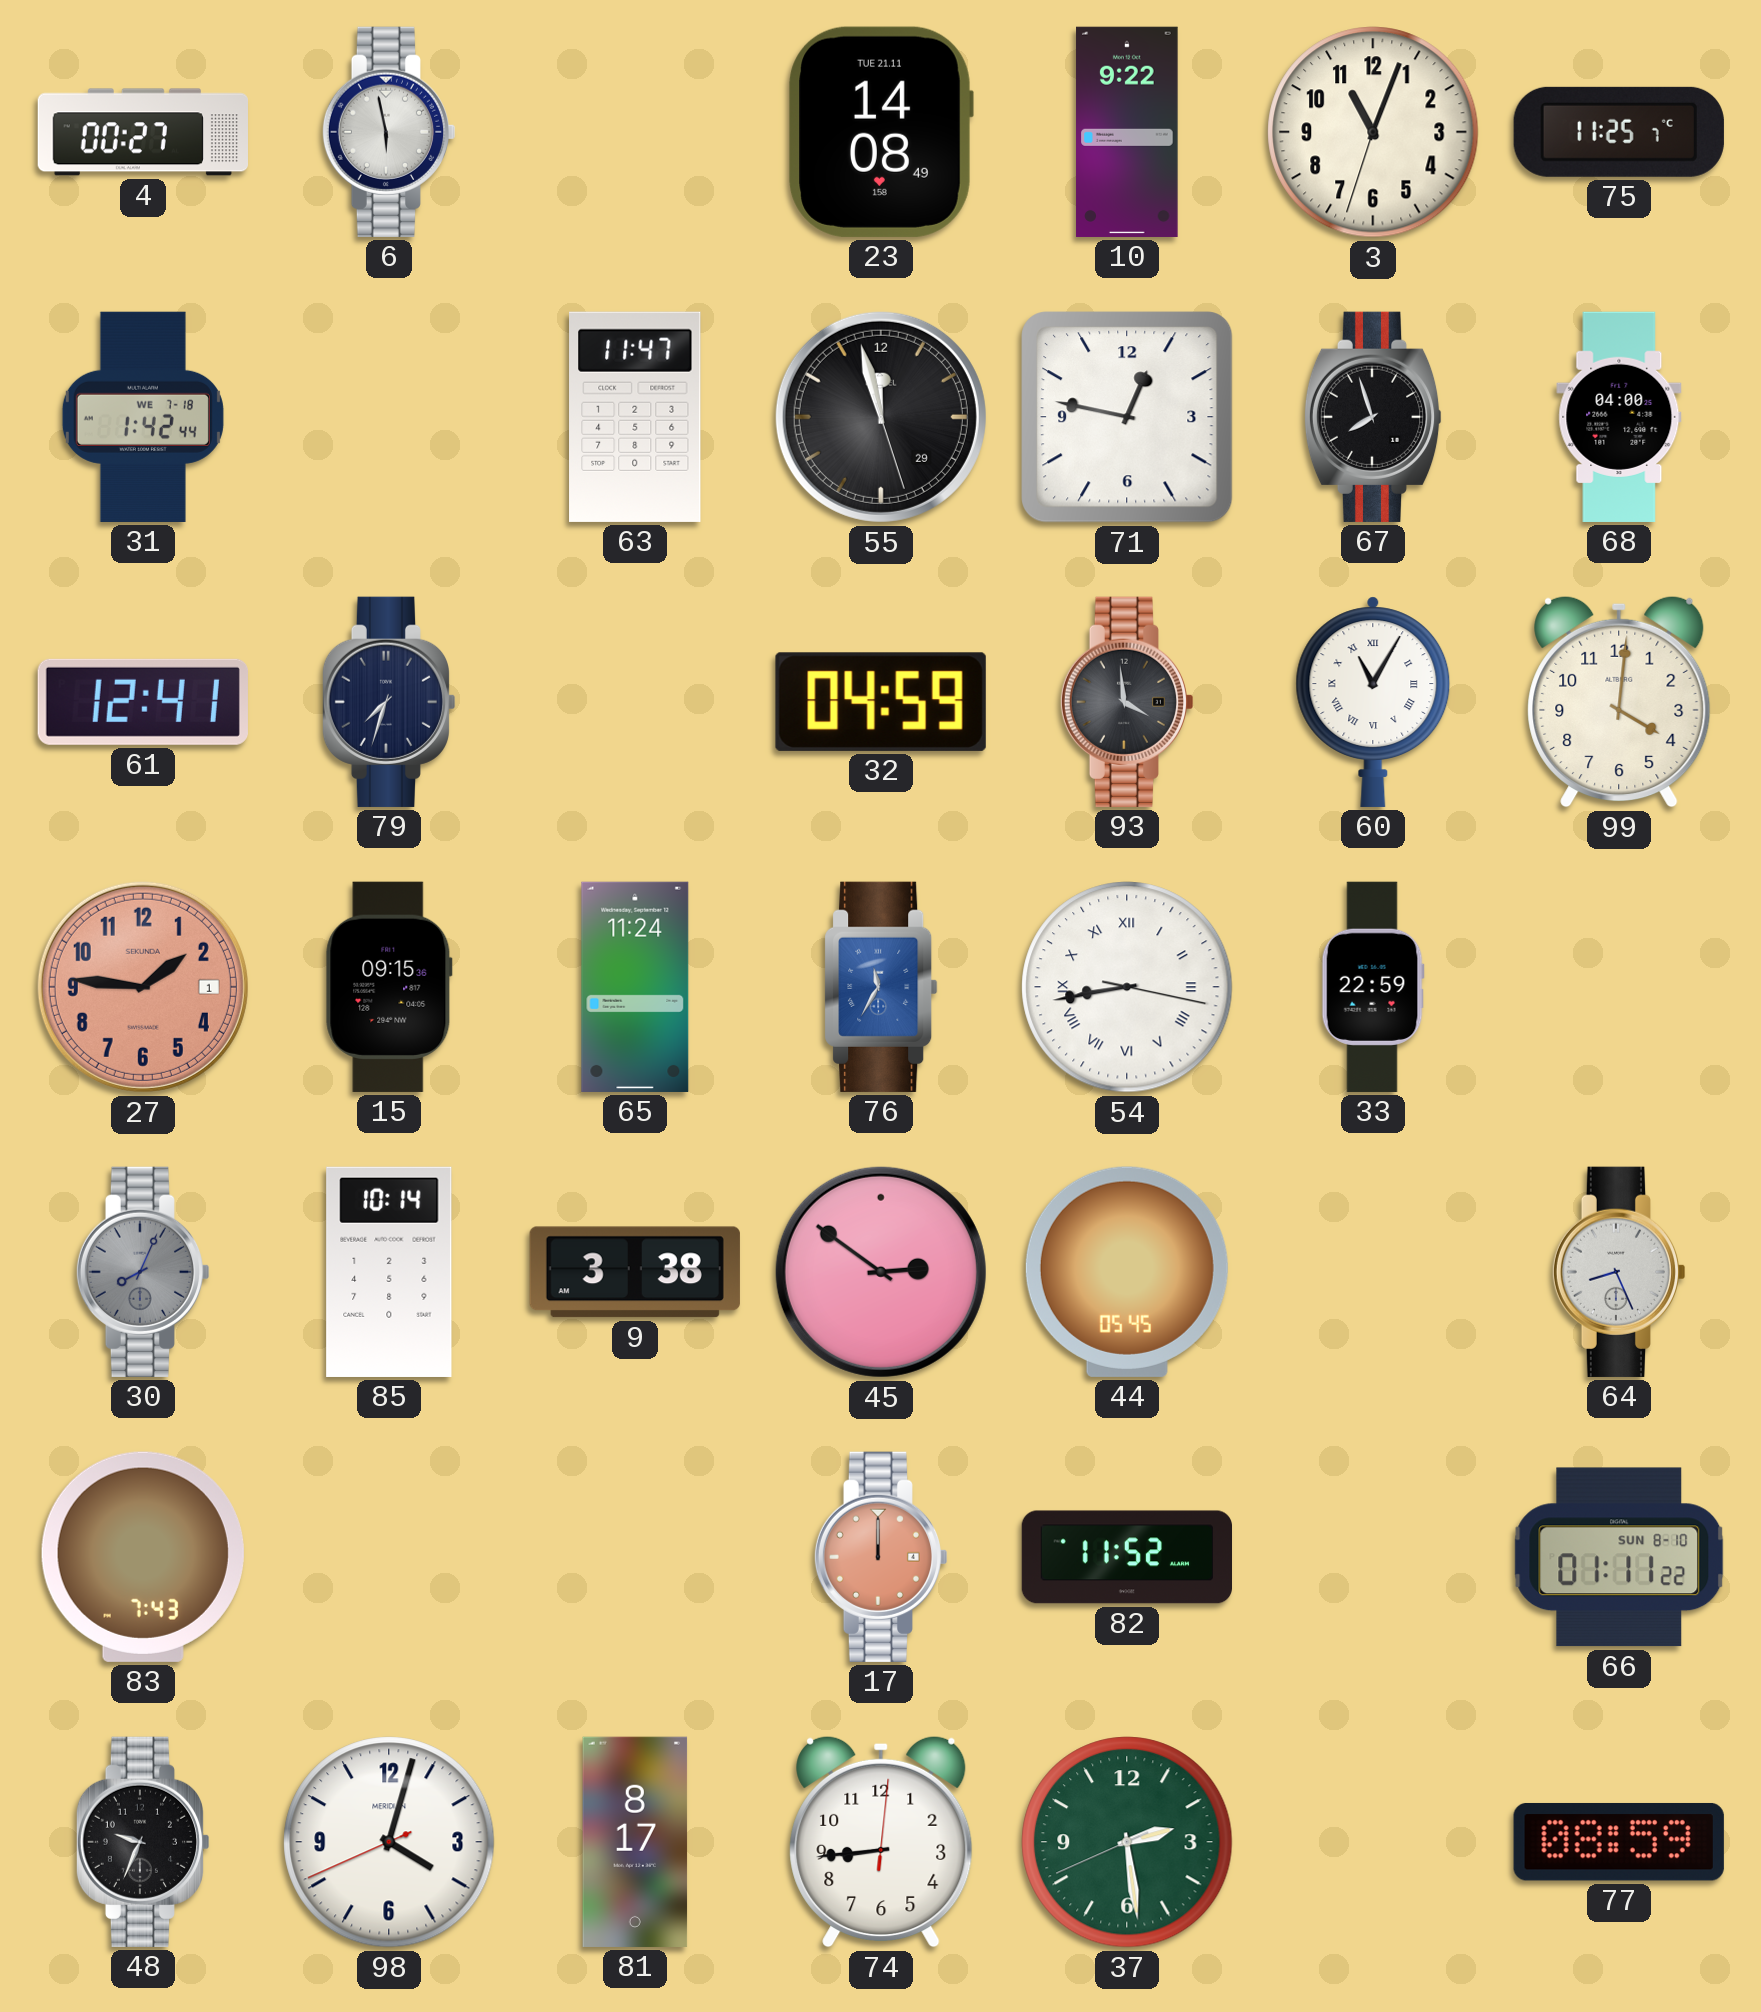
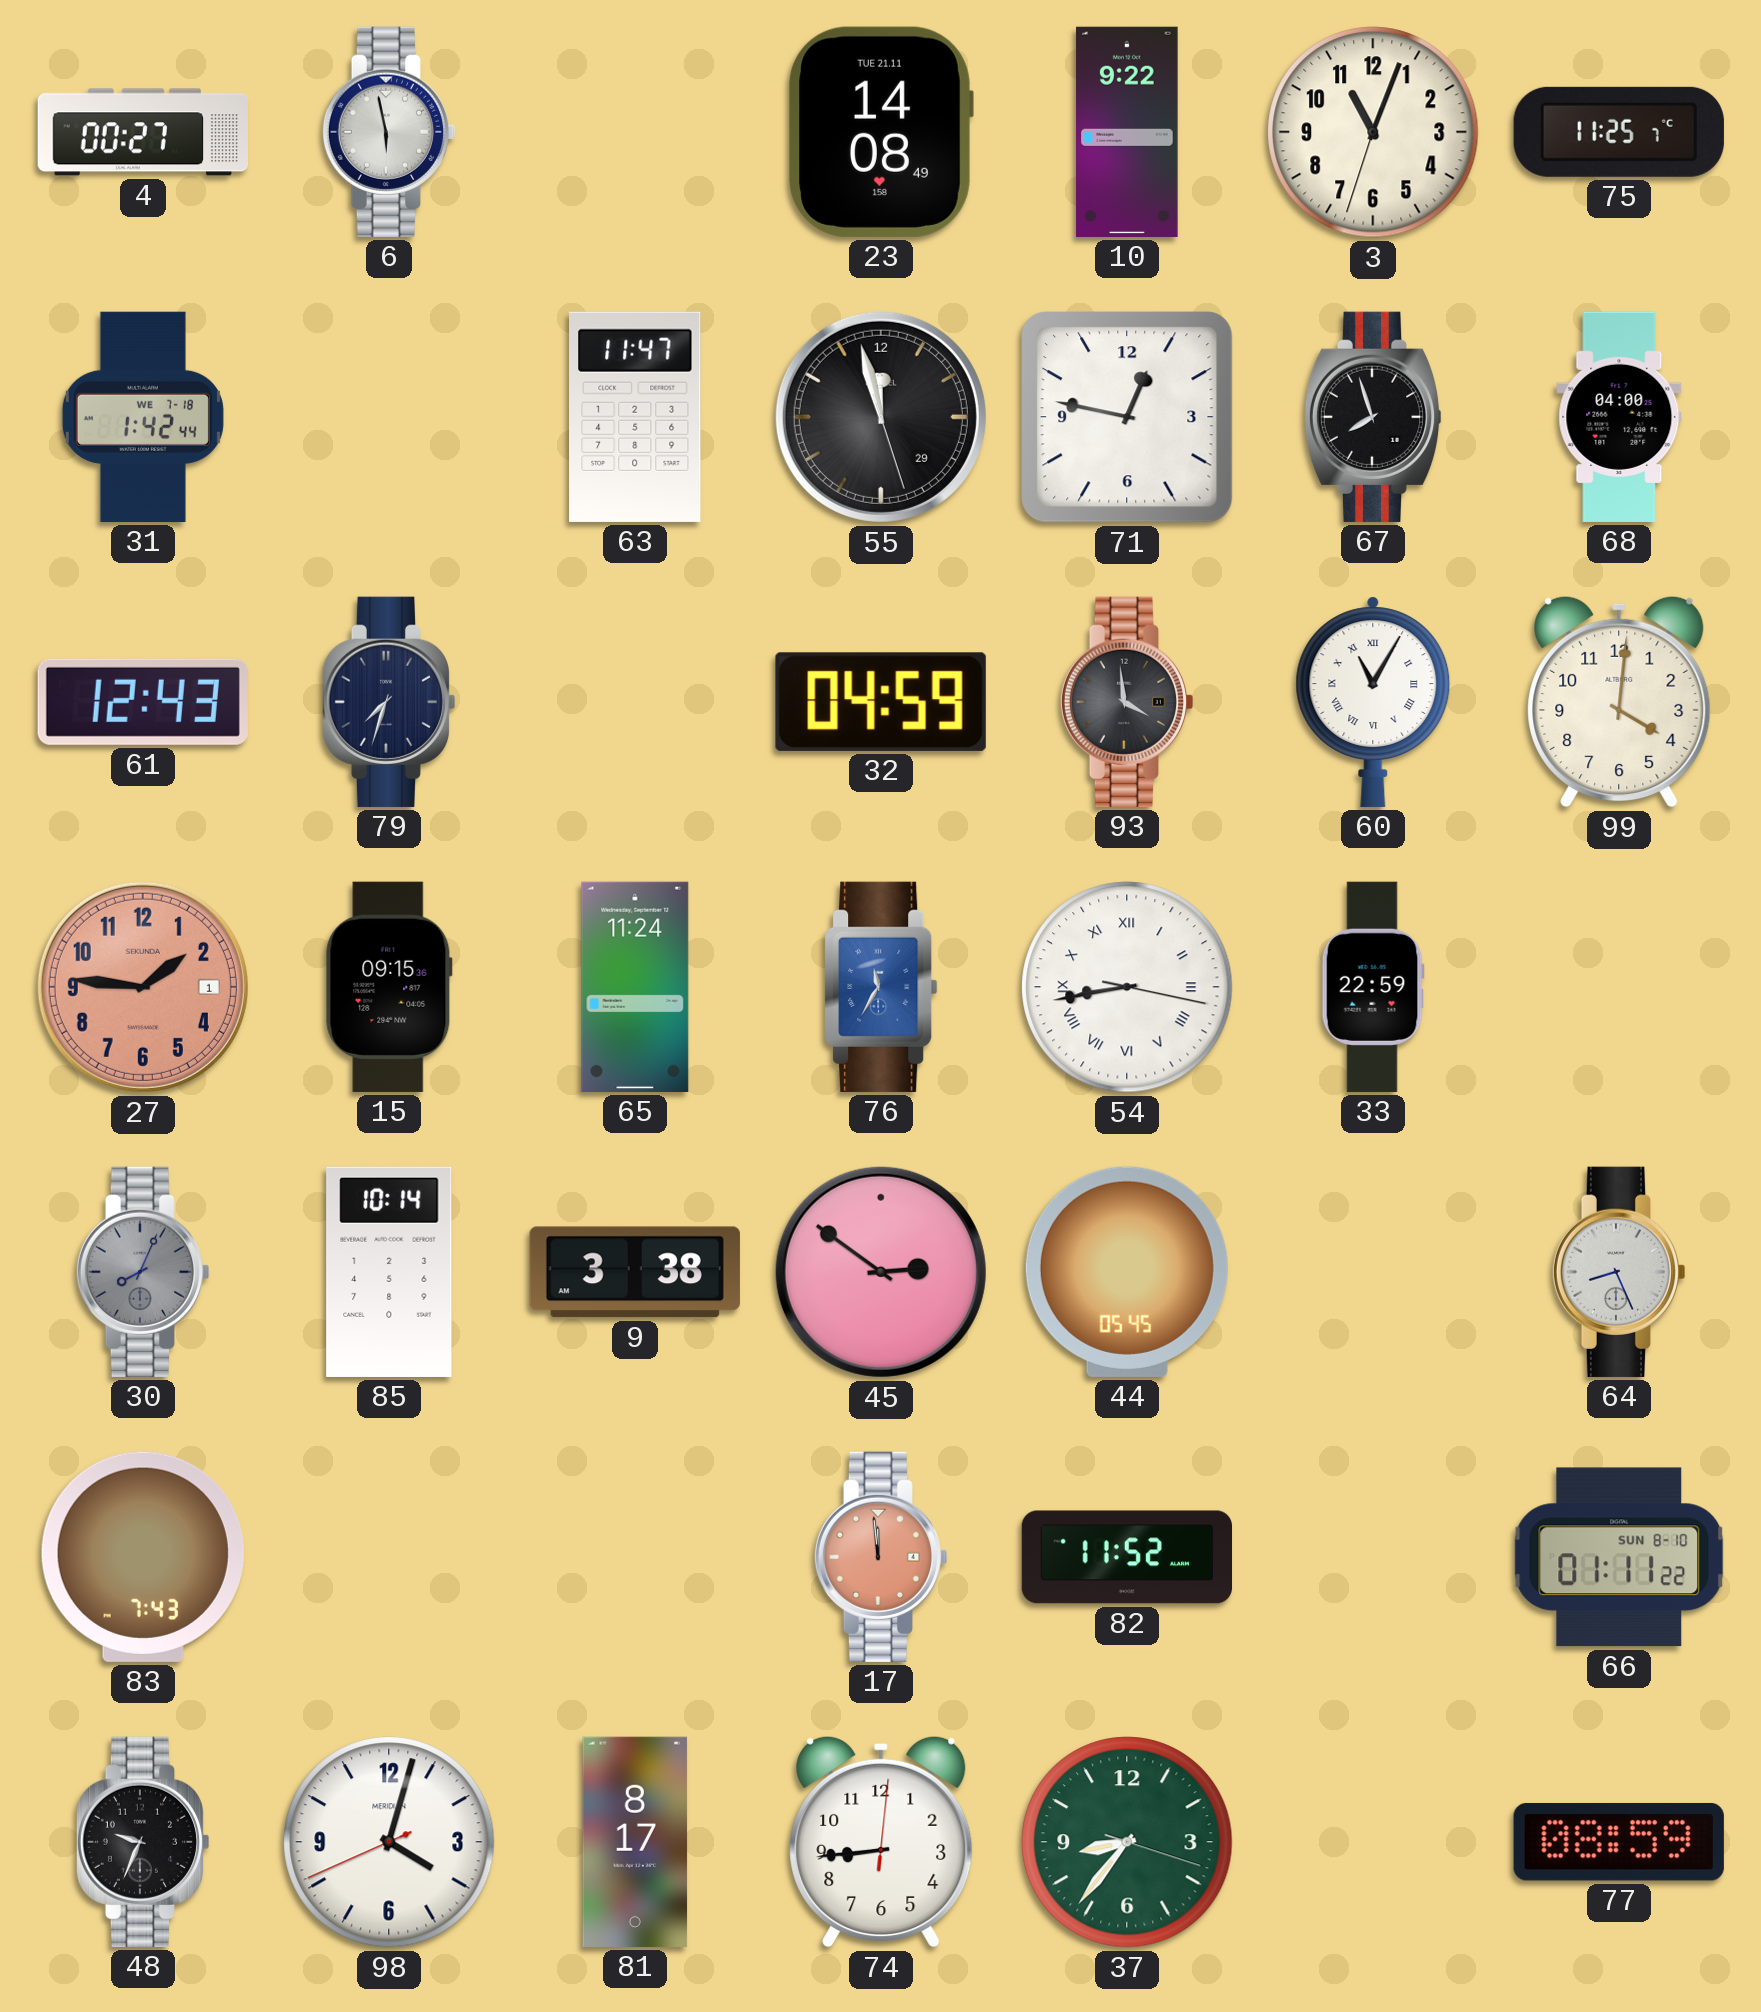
61: 12:41 -> 12:43
17: 12:00 -> 11:59
37: 2:28 -> 8:36
